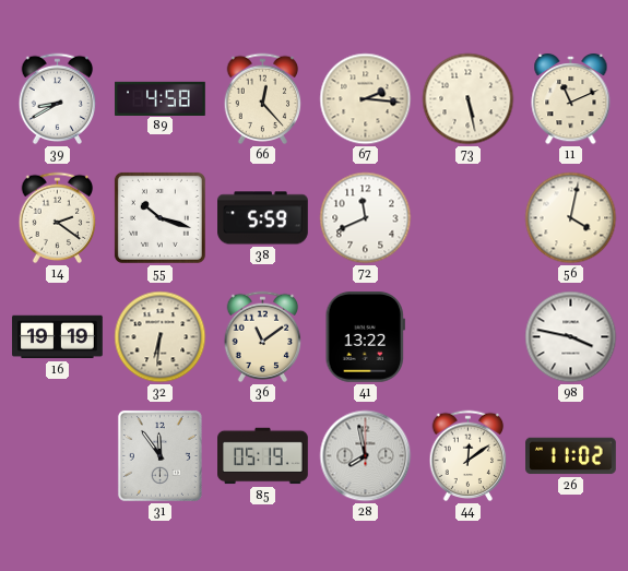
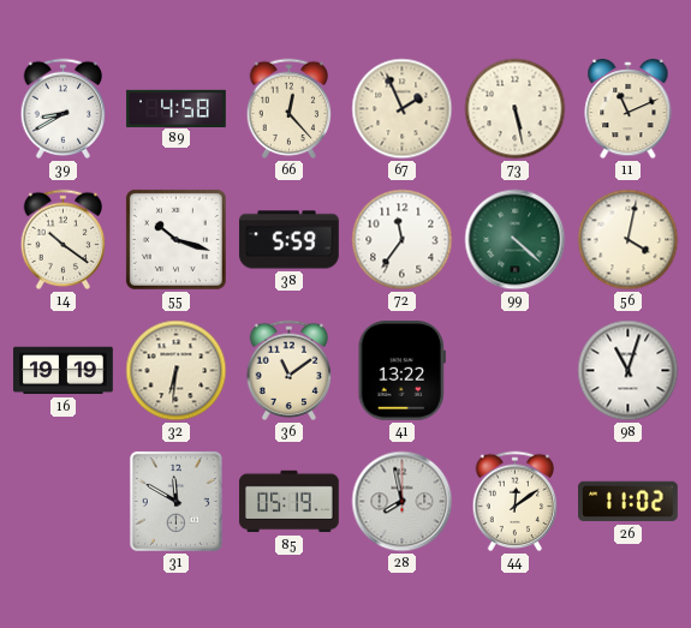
67: 2:16 -> 1:56
14: 2:21 -> 10:21
72: 11:41 -> 11:36
99: none -> 4:22
98: 3:47 -> 11:03
31: 11:54 -> 11:50
